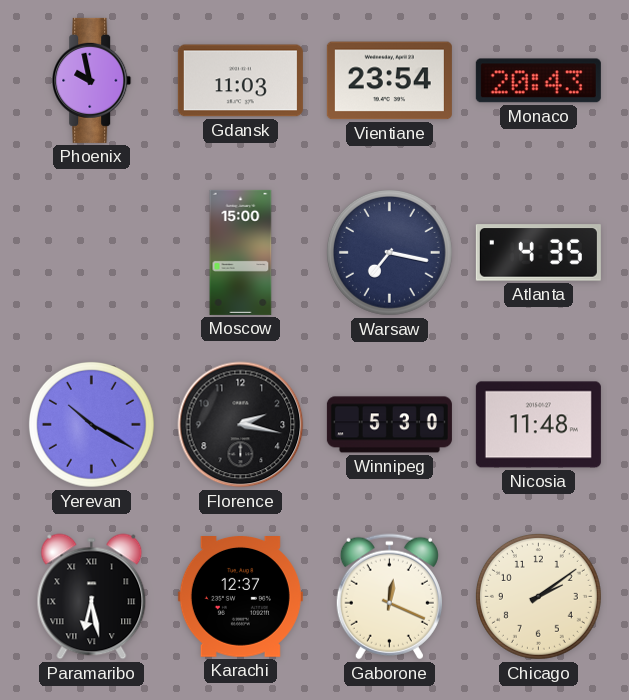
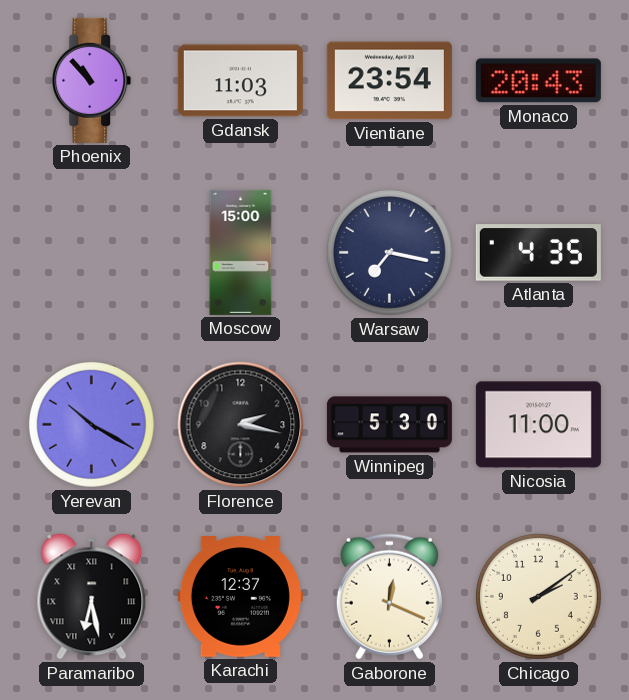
Phoenix: 9:58 -> 10:53
Nicosia: 11:48 -> 11:00
